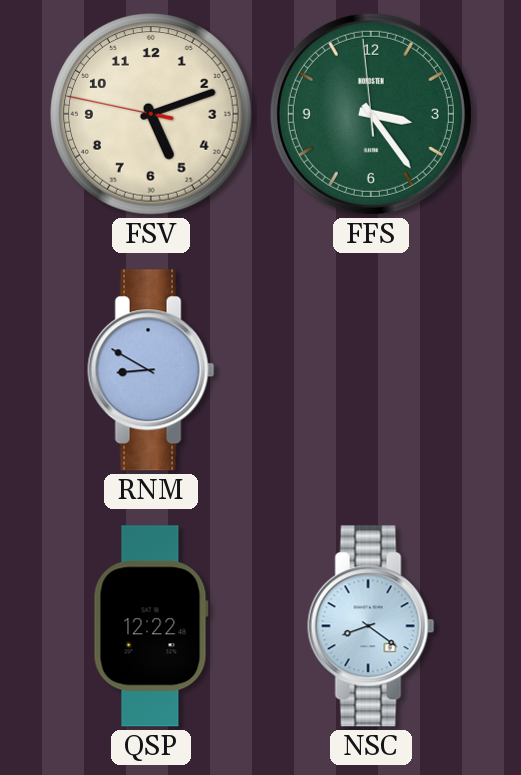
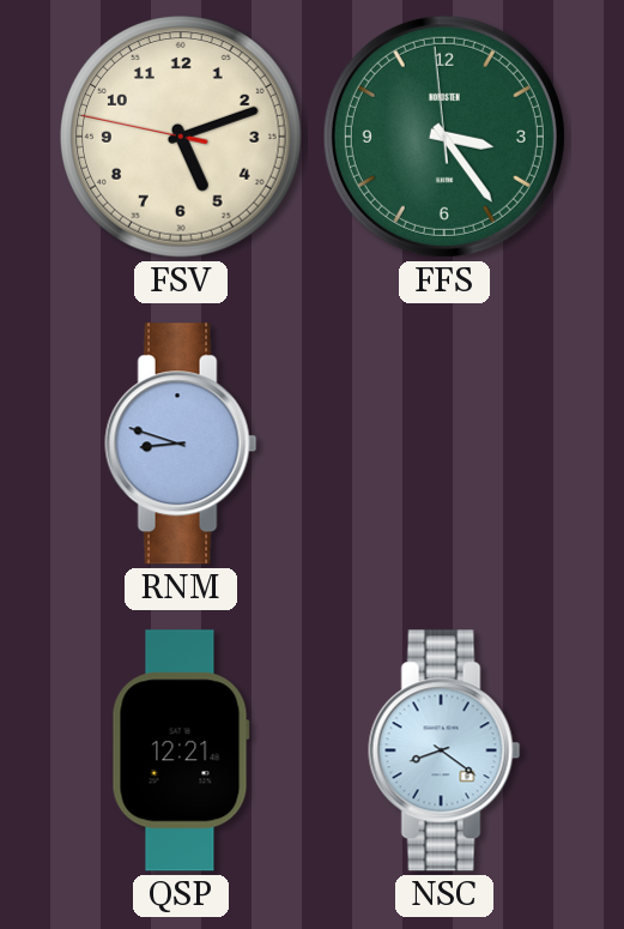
RNM: 8:50 -> 8:48
QSP: 12:22 -> 12:21
